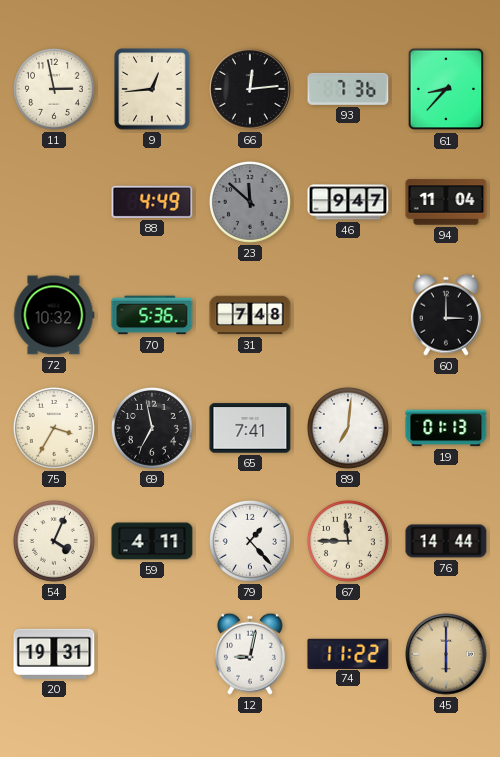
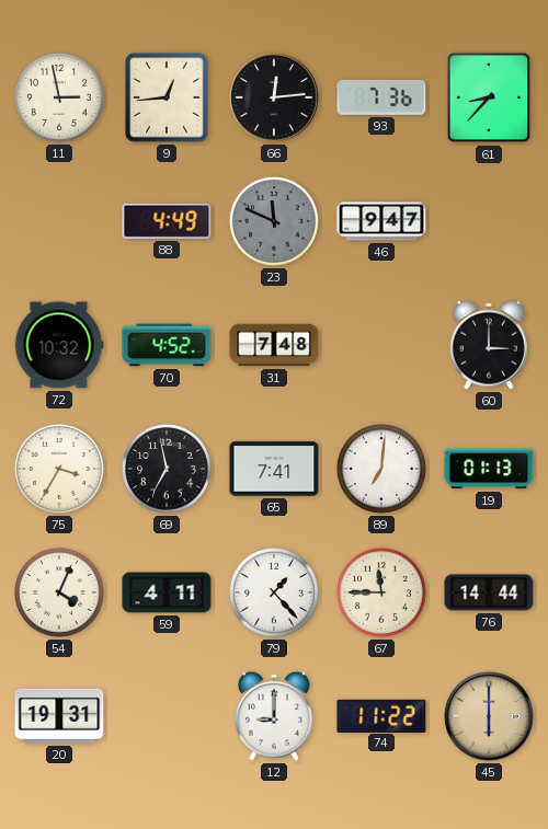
23: 11:52 -> 11:49
94: 11:04 -> none
70: 5:36 -> 4:52
12: 9:02 -> 9:00
